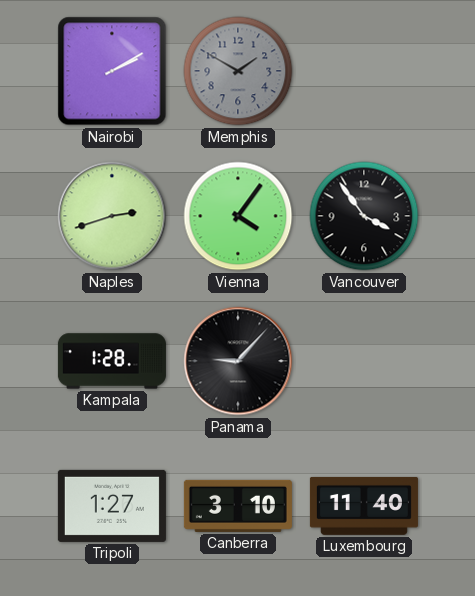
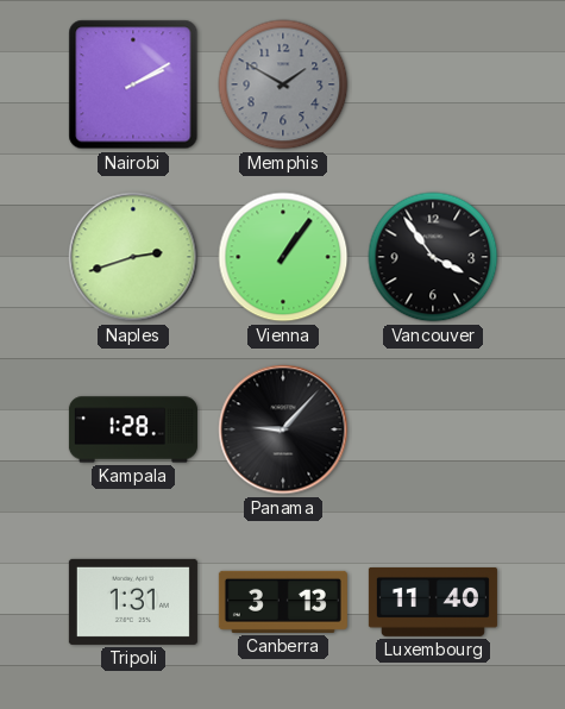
Vienna: 4:06 -> 1:06
Tripoli: 1:27 -> 1:31
Canberra: 3:10 -> 3:13
